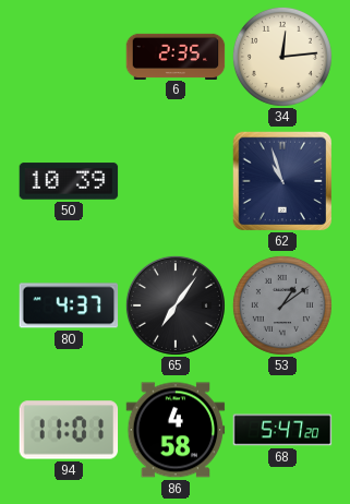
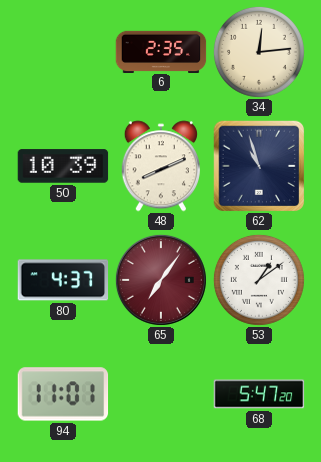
48: none -> 8:11
65 dial: black -> burgundy
53 dial: grey -> white
86: 4:58 -> none
